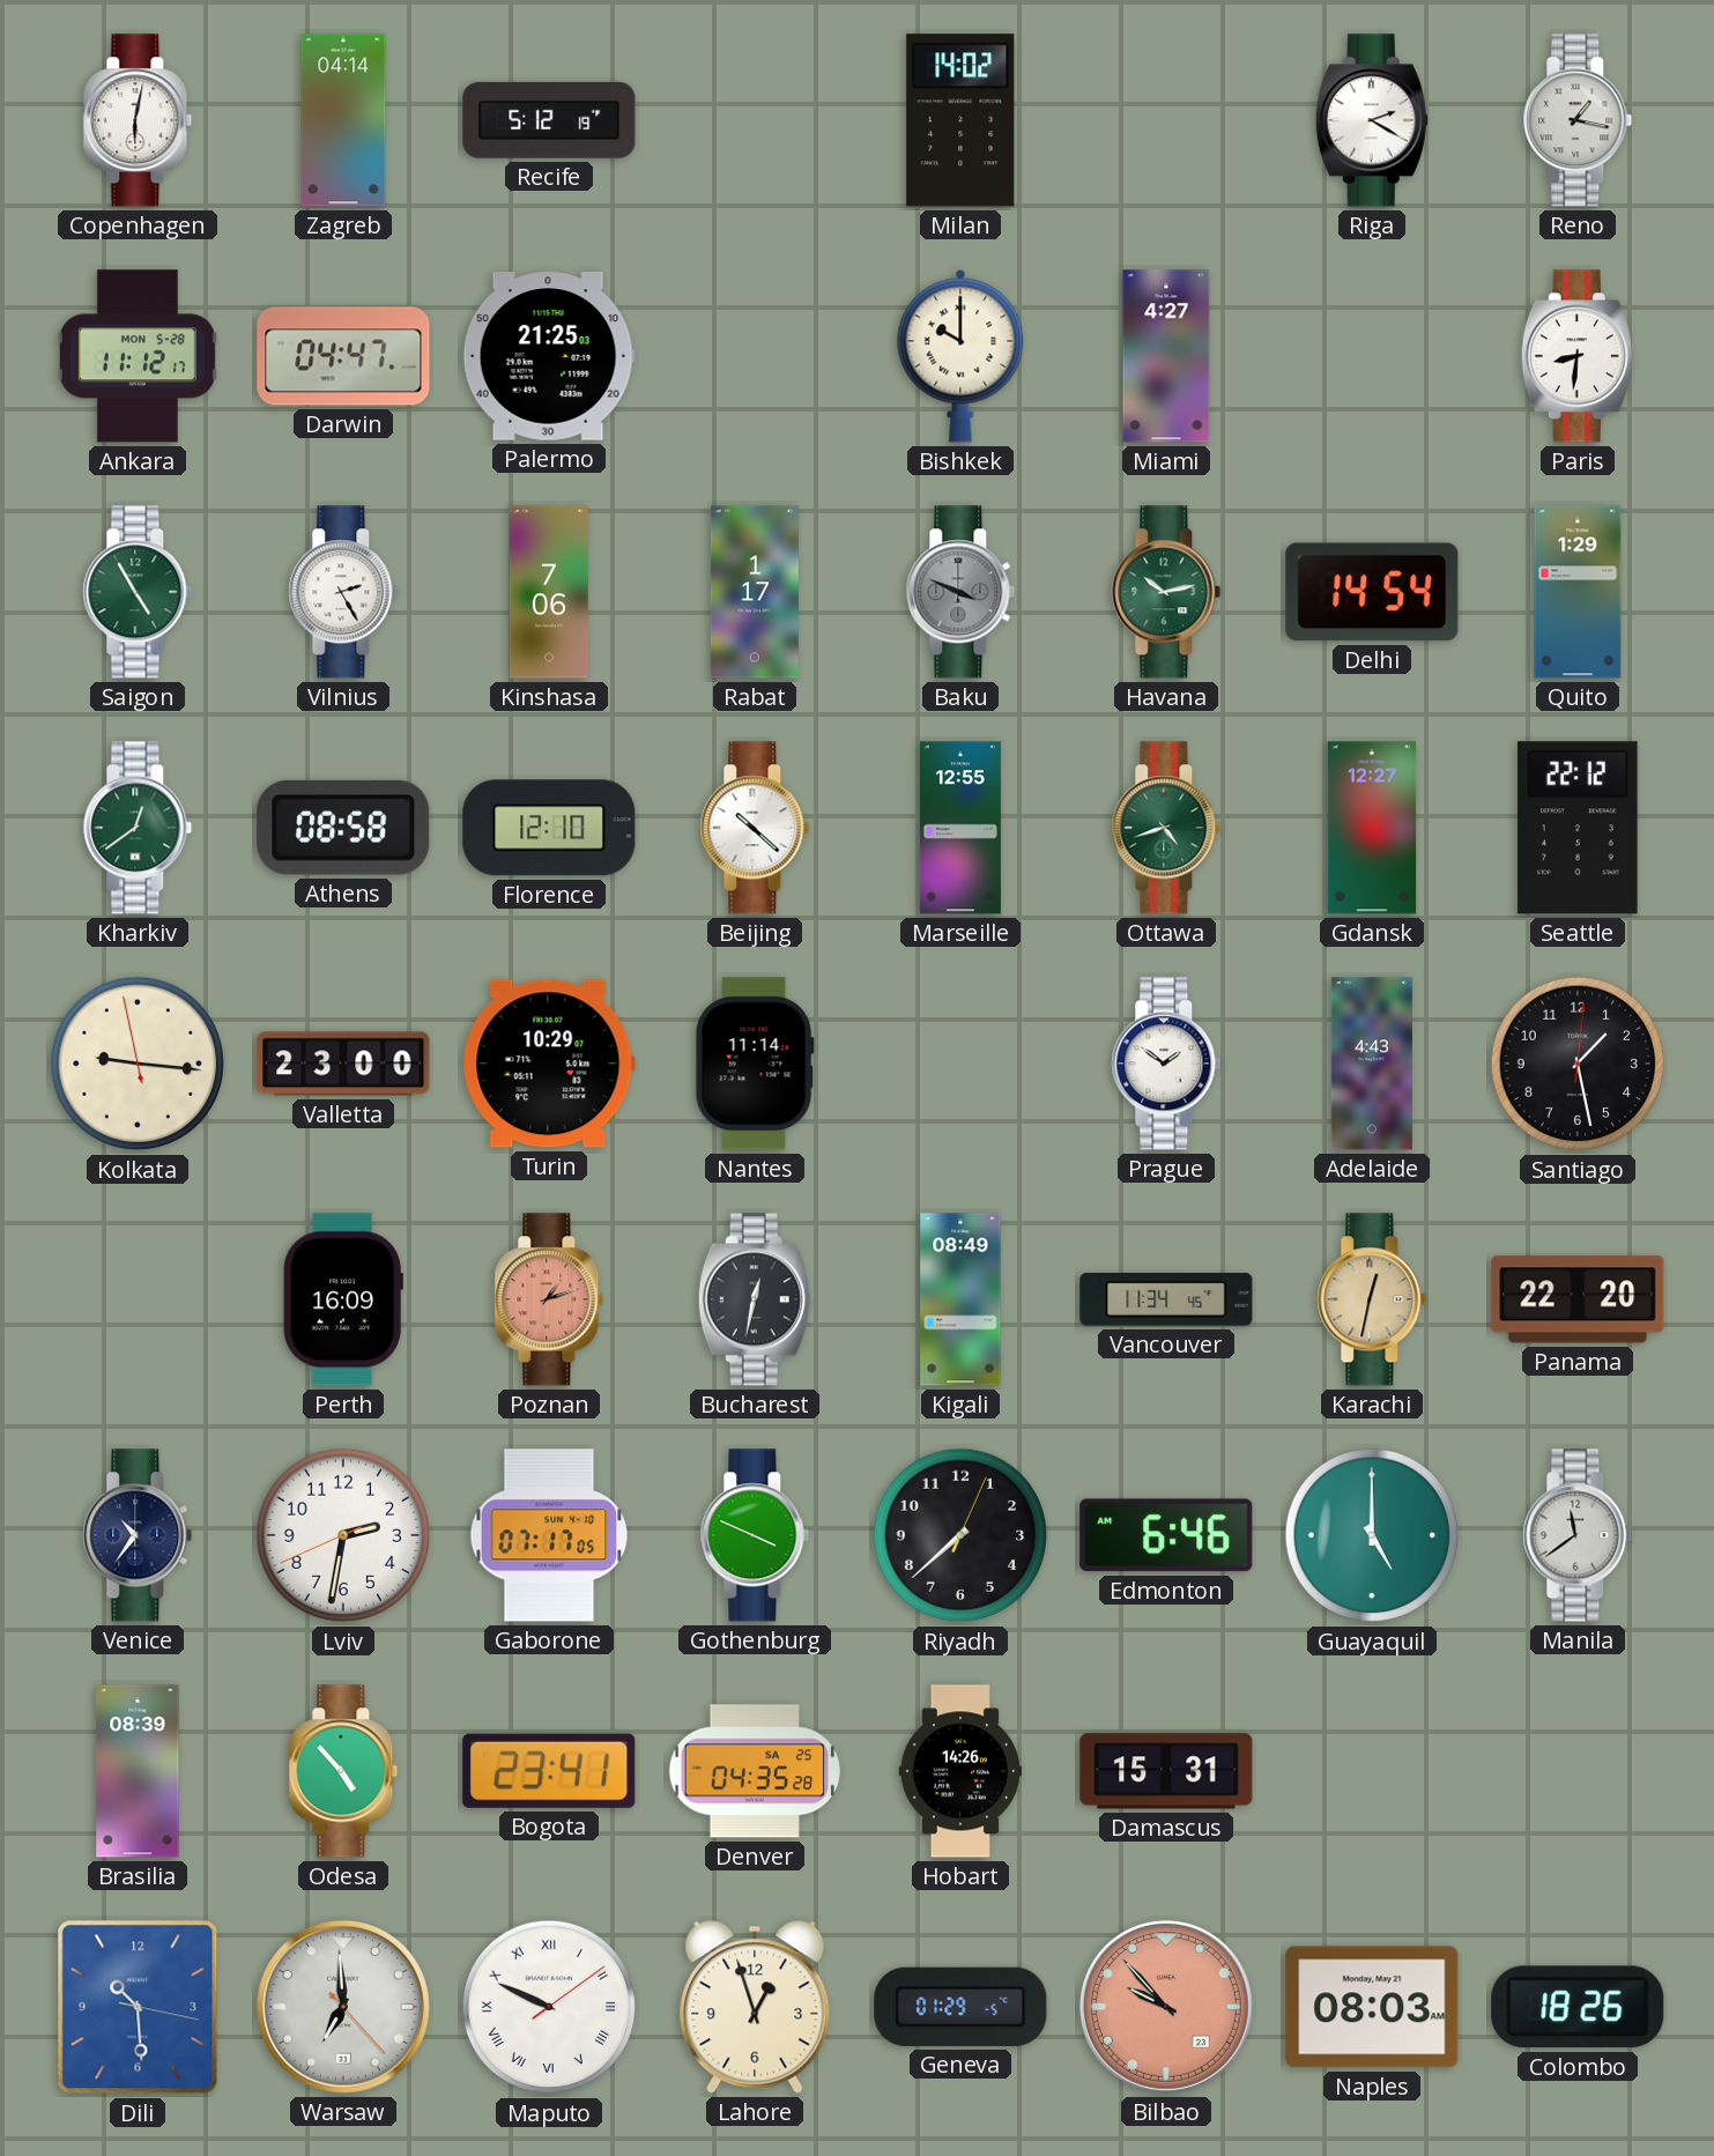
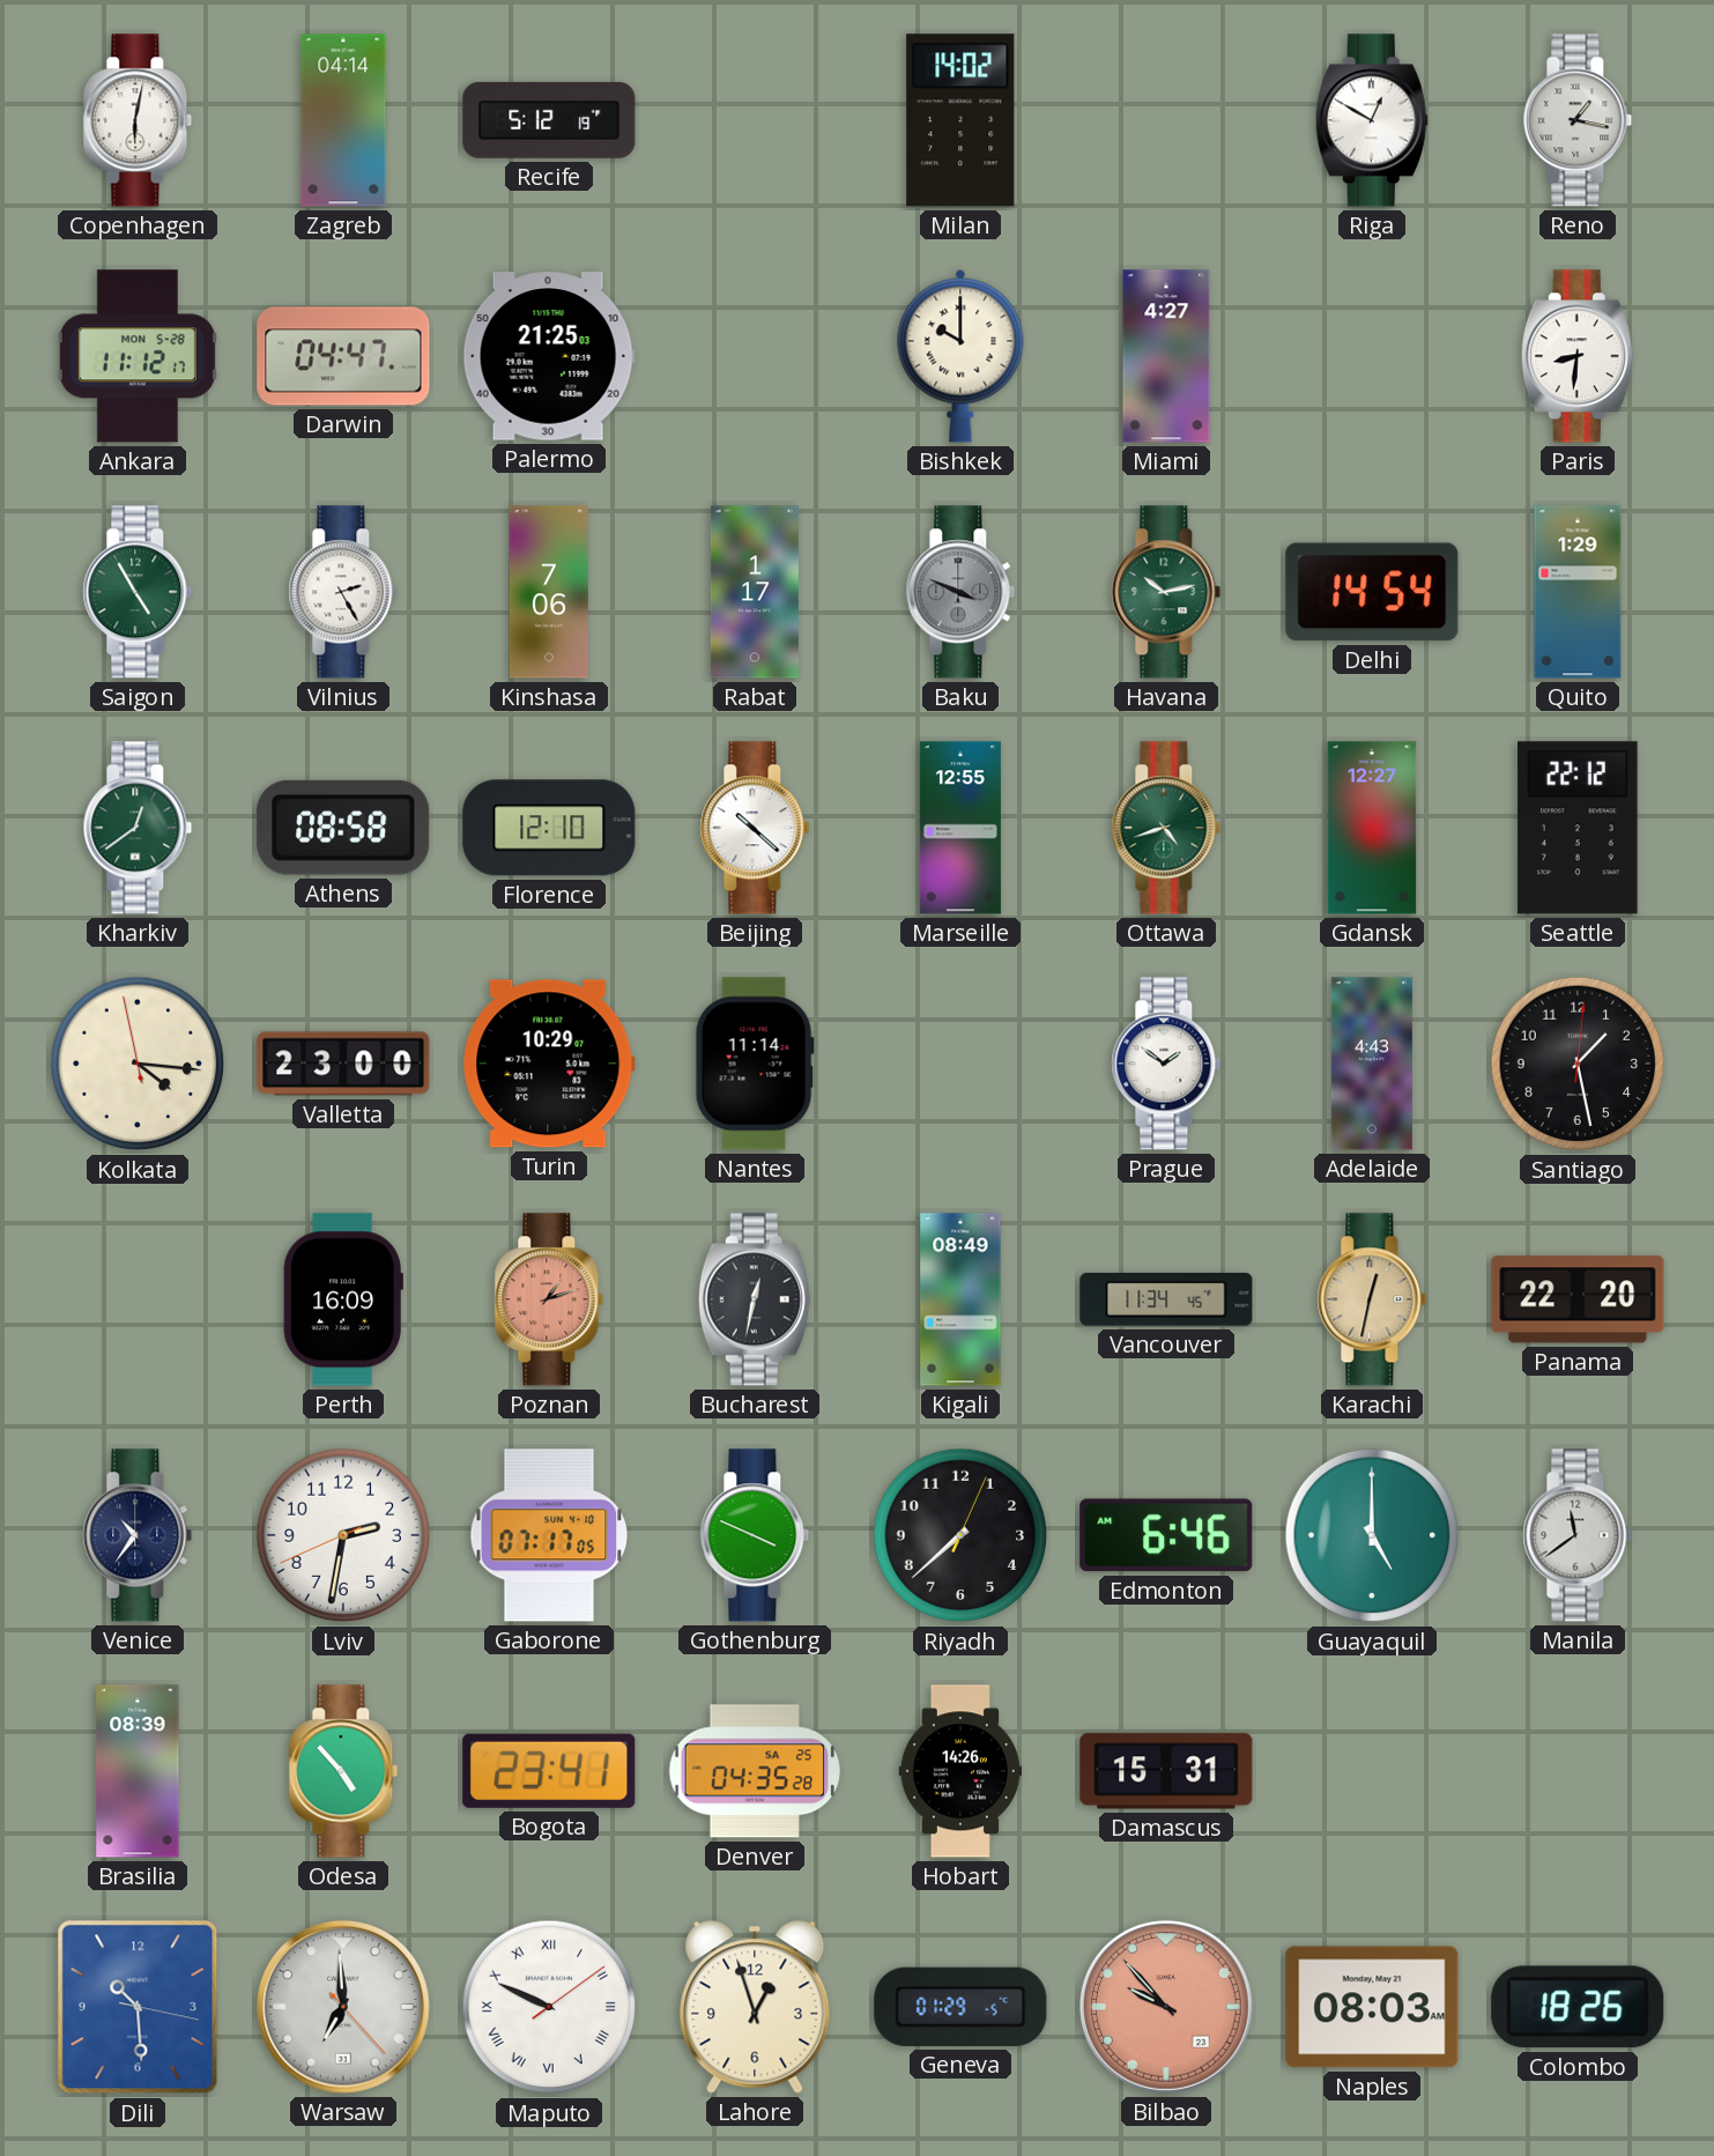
Riga: 2:20 -> 12:50
Kolkata: 9:15 -> 4:15
